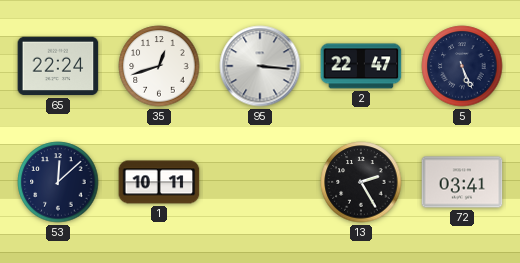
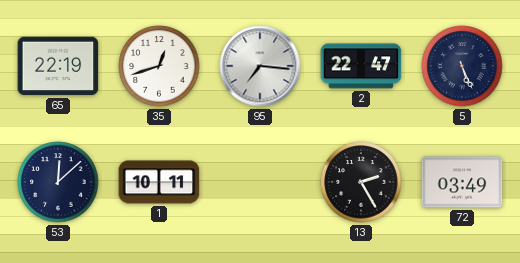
65: 22:24 -> 22:19
95: 3:16 -> 7:16
72: 03:41 -> 03:49
